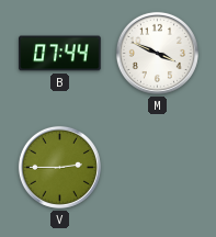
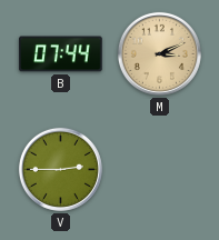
M: 3:49 -> 3:11
M dial: white -> champagne
